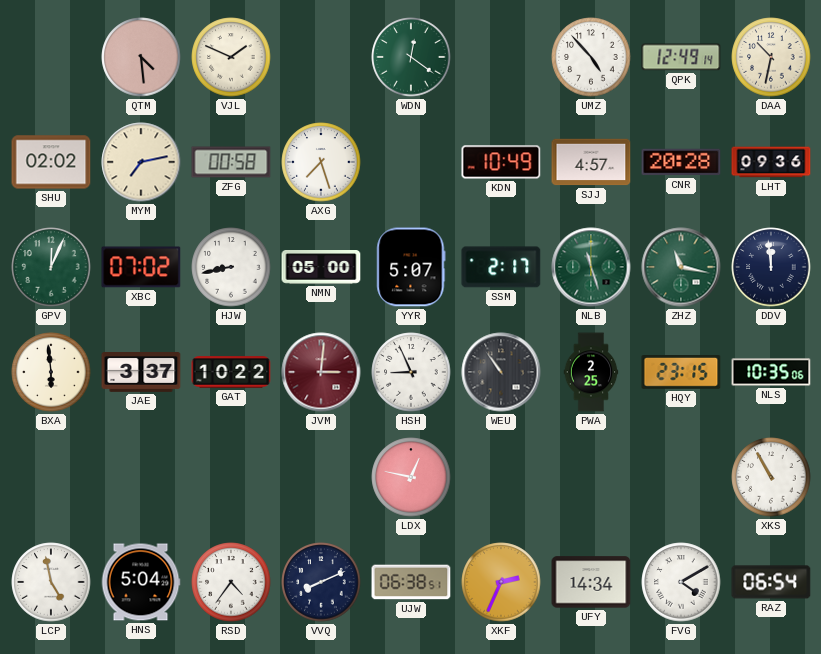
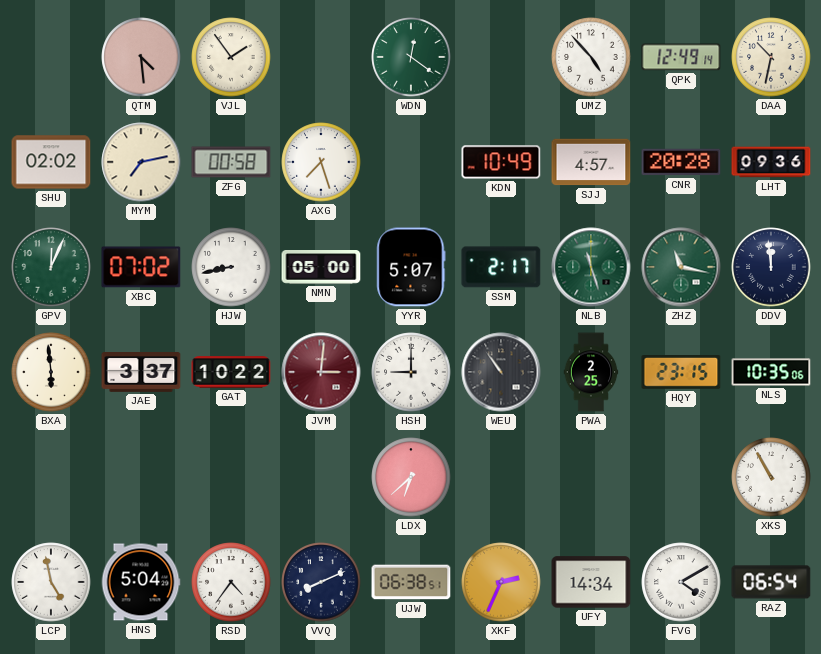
VJL: 1:49 -> 1:54
HSH: 8:56 -> 9:00
LDX: 12:47 -> 6:38
